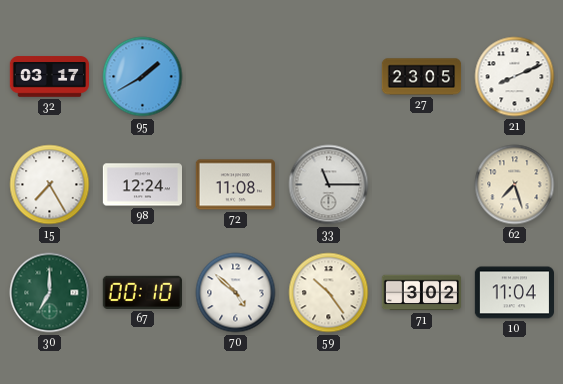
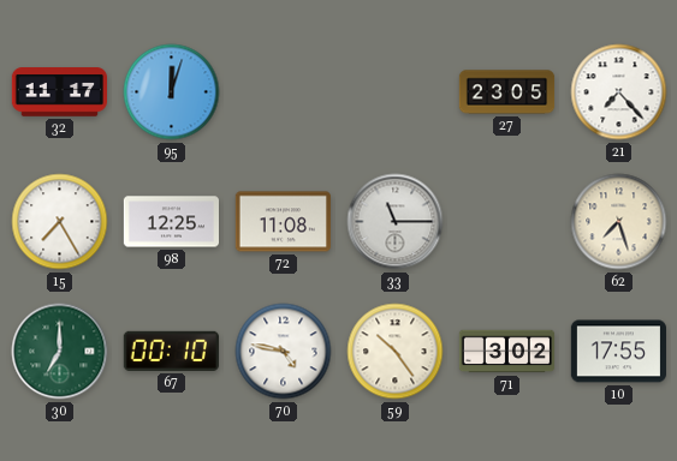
32: 03:17 -> 11:17
95: 1:40 -> 12:03
21: 8:11 -> 7:23
98: 12:24 -> 12:25
70: 4:52 -> 4:47
10: 11:04 -> 17:55
